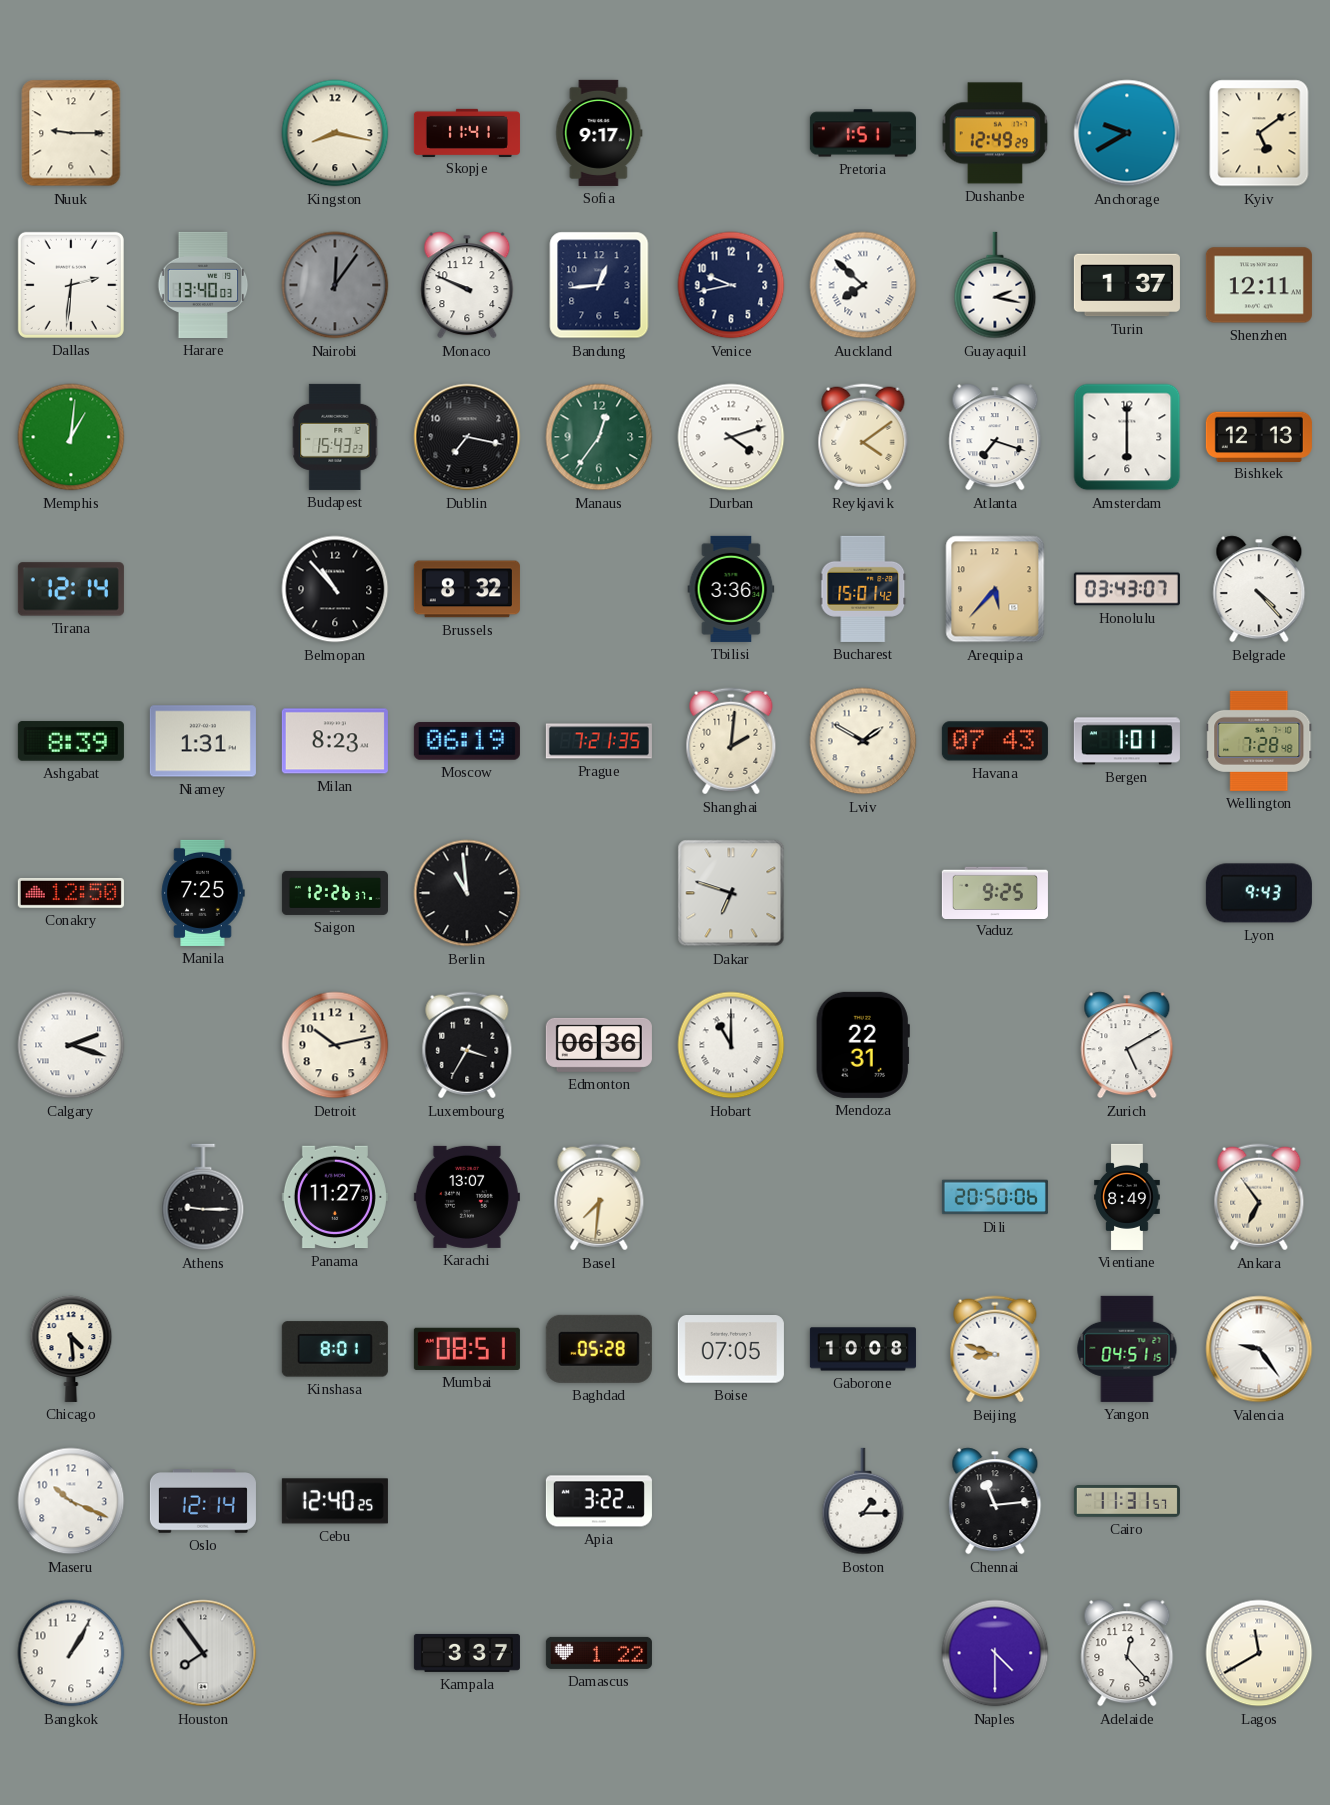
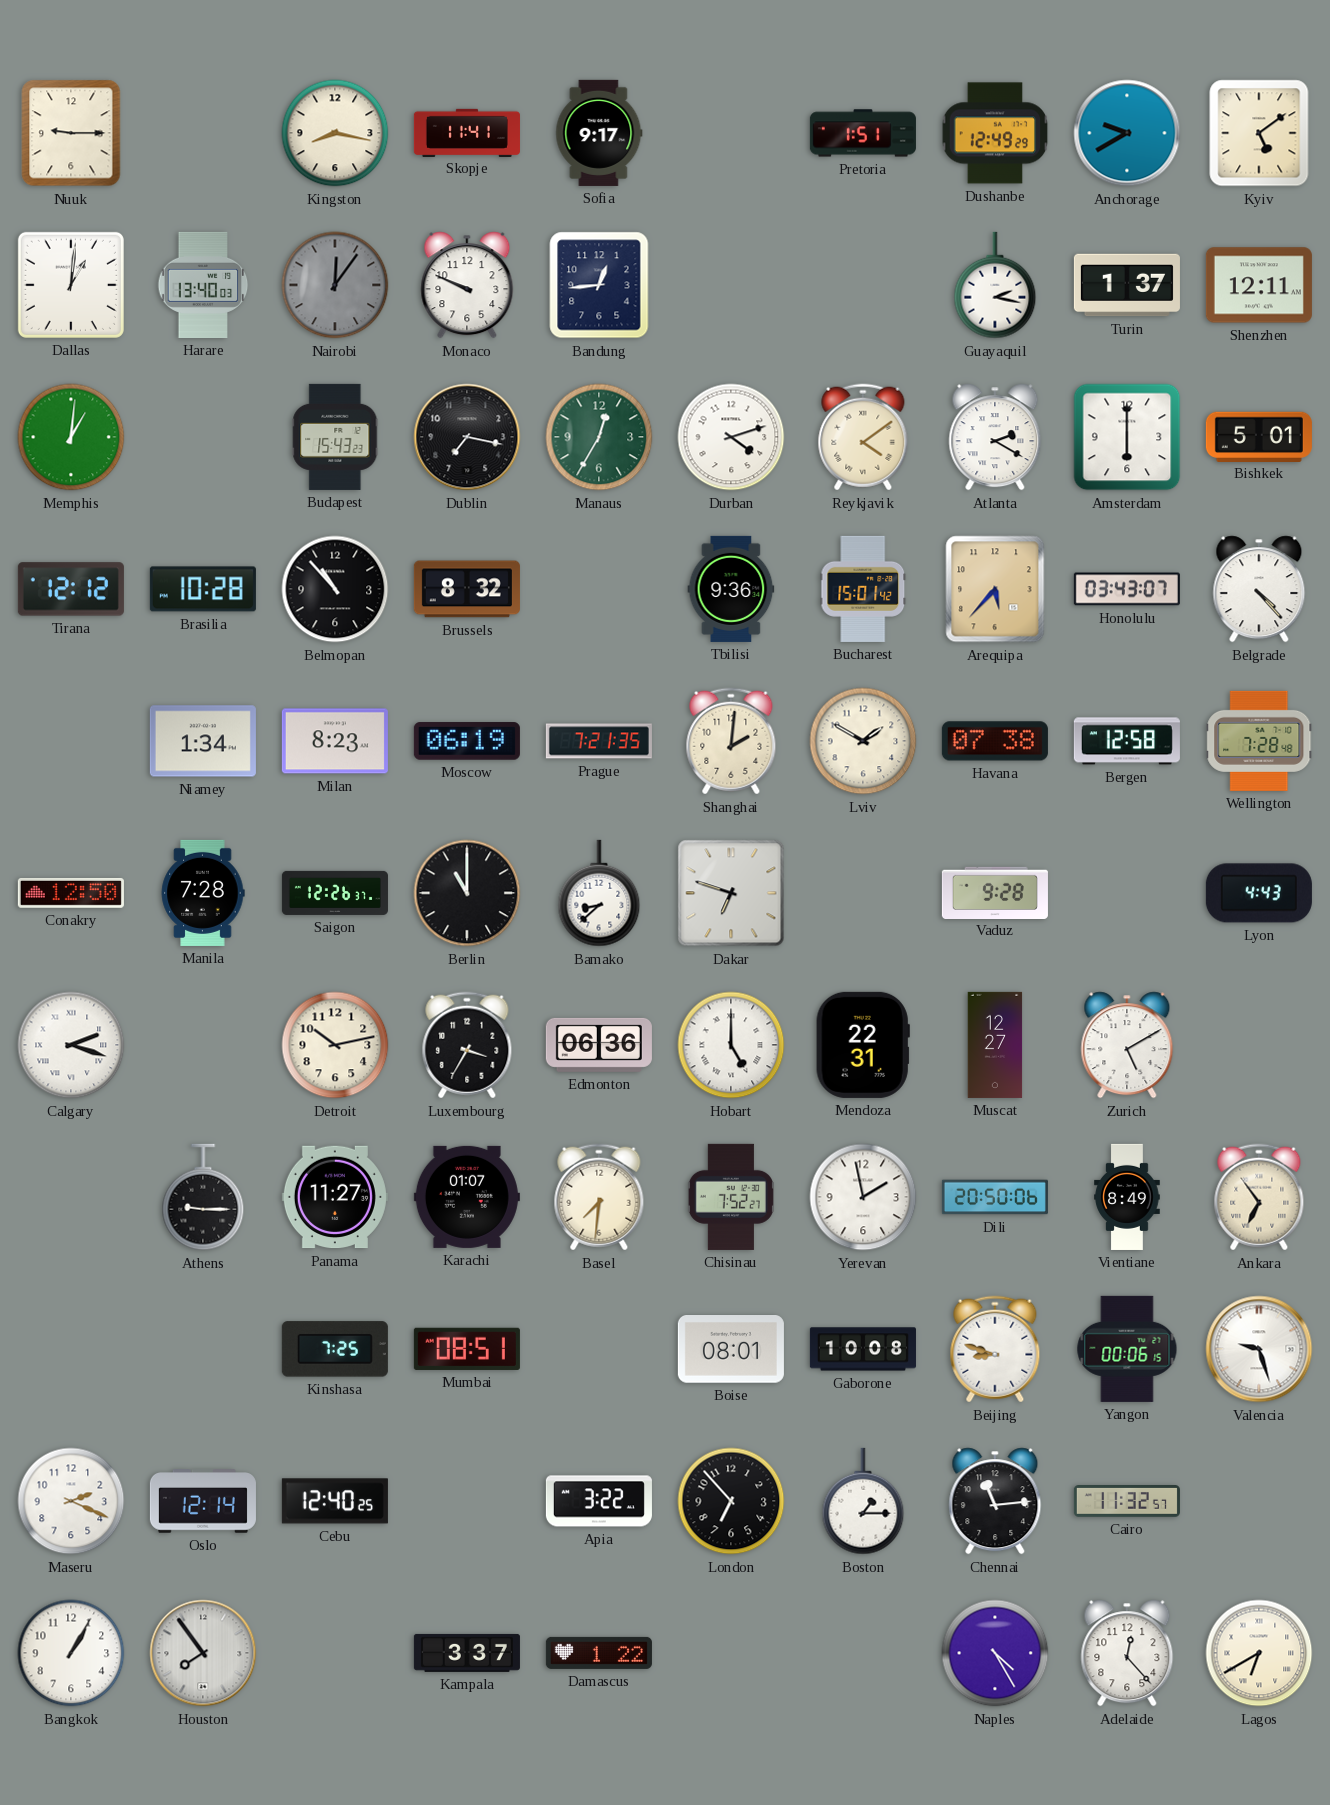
Dallas: 2:31 -> 1:01
Venice: 9:43 -> none
Auckland: 7:52 -> none
Manaus: 12:36 -> 12:35
Atlanta: 7:18 -> 2:20
Bishkek: 12:13 -> 5:01
Tirana: 12:14 -> 12:12
Brasilia: none -> 10:28
Tbilisi: 3:36 -> 9:36
Ashgabat: 8:39 -> none
Niamey: 1:31 -> 1:34
Havana: 07:43 -> 07:38
Bergen: 1:01 -> 12:58
Manila: 7:25 -> 7:28
Berlin: 10:59 -> 11:00
Bamako: none -> 8:38
Vaduz: 9:25 -> 9:28
Lyon: 9:43 -> 4:43
Hobart: 11:00 -> 5:00
Muscat: none -> 12:27
Karachi: 13:07 -> 01:07
Chisinau: none -> 7:52
Yerevan: none -> 1:58
Chicago: 4:29 -> none
Kinshasa: 8:01 -> 7:25
Baghdad: 05:28 -> none
Boise: 07:05 -> 08:01
Yangon: 04:51 -> 00:06
Valencia: 9:24 -> 9:27
Maseru: 10:19 -> 2:19
London: none -> 6:53
Cairo: 11:31 -> 11:32
Naples: 4:30 -> 4:25
Lagos: 11:40 -> 6:40
